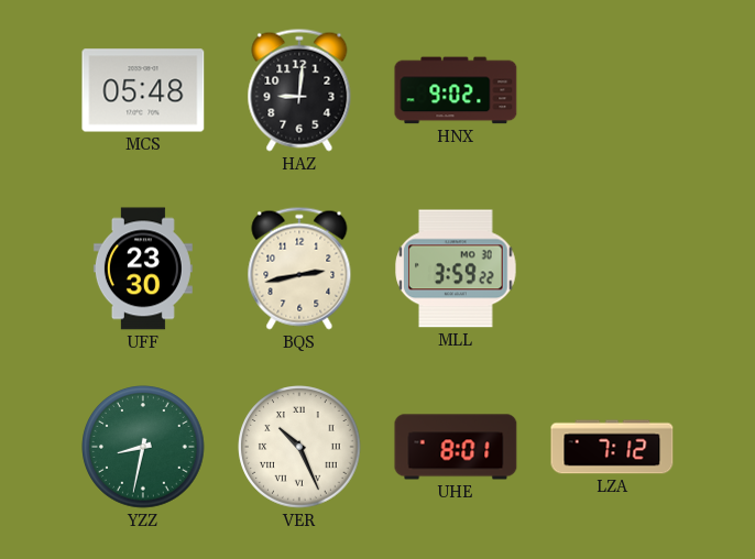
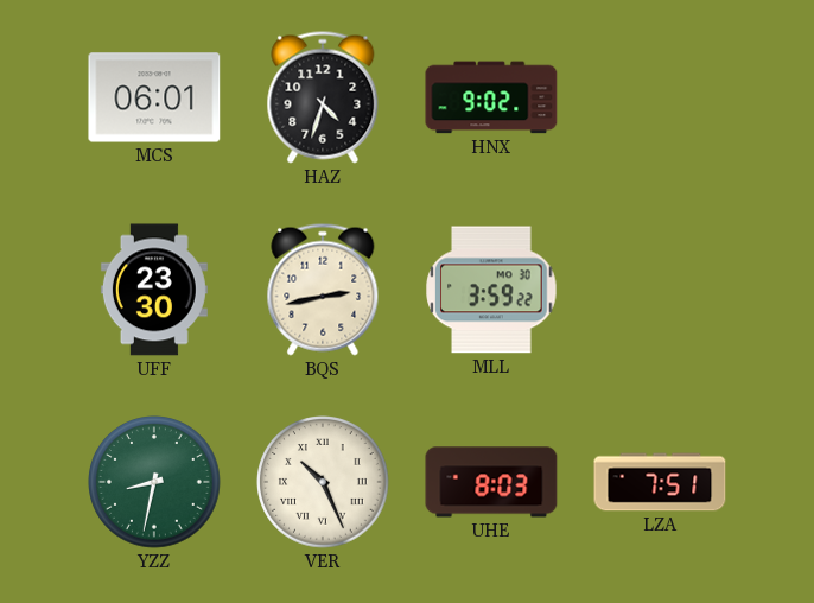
MCS: 05:48 -> 06:01
HAZ: 9:01 -> 4:33
UHE: 8:01 -> 8:03
LZA: 7:12 -> 7:51
